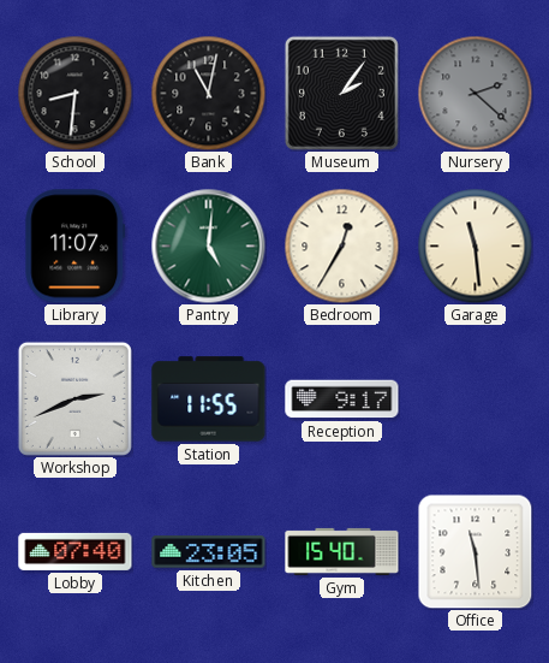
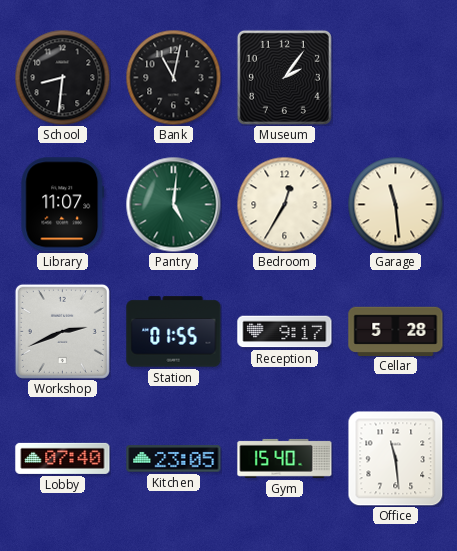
Nursery: 2:22 -> none
Station: 11:55 -> 01:55
Cellar: none -> 5:28
